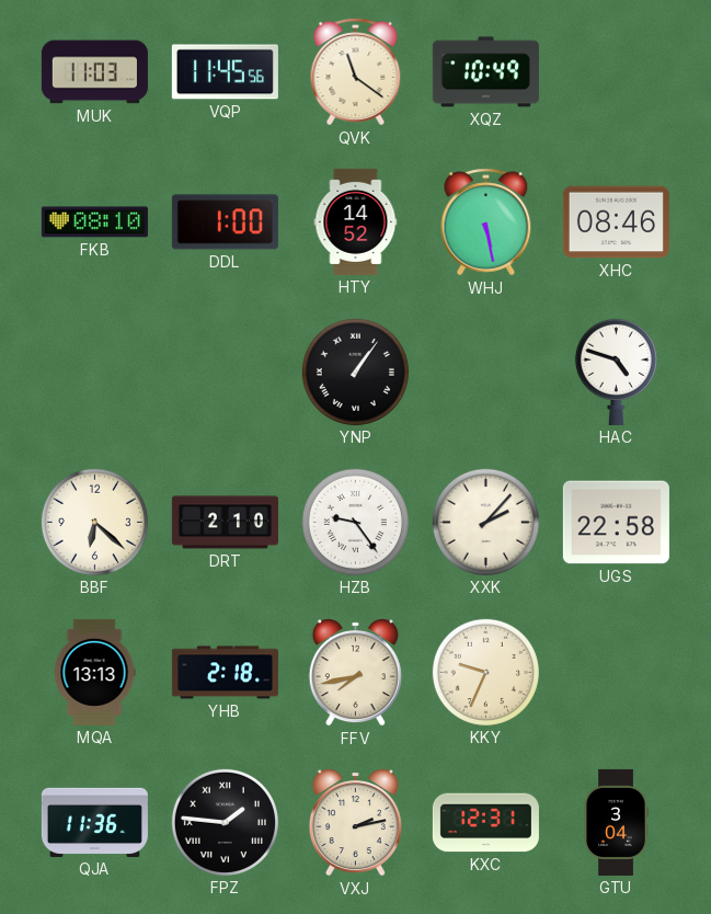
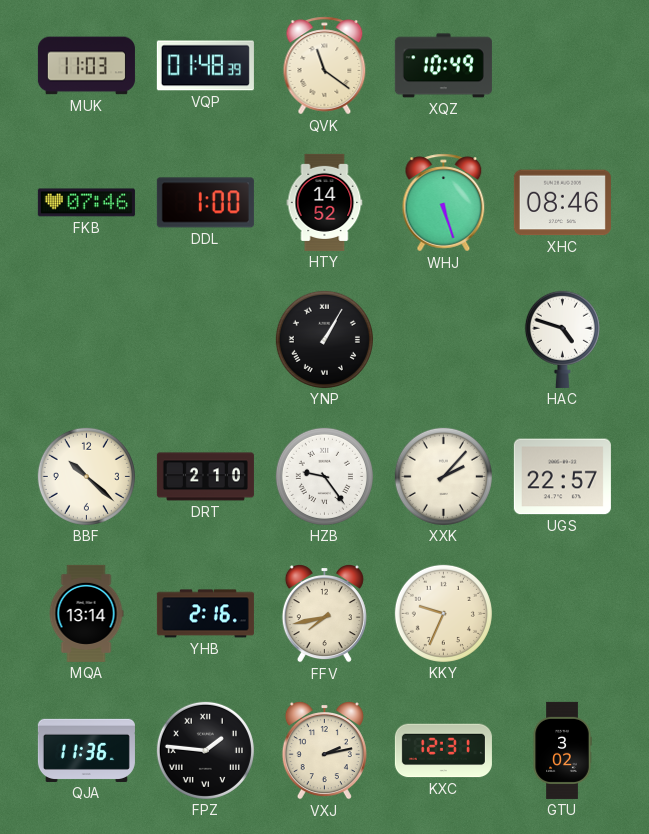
VQP: 11:45 -> 01:48
FKB: 08:10 -> 07:46
WHJ: 5:28 -> 5:27
YNP: 1:06 -> 1:05
BBF: 6:22 -> 10:22
UGS: 22:58 -> 22:57
MQA: 13:13 -> 13:14
YHB: 2:18 -> 2:16
GTU: 3:04 -> 3:02
